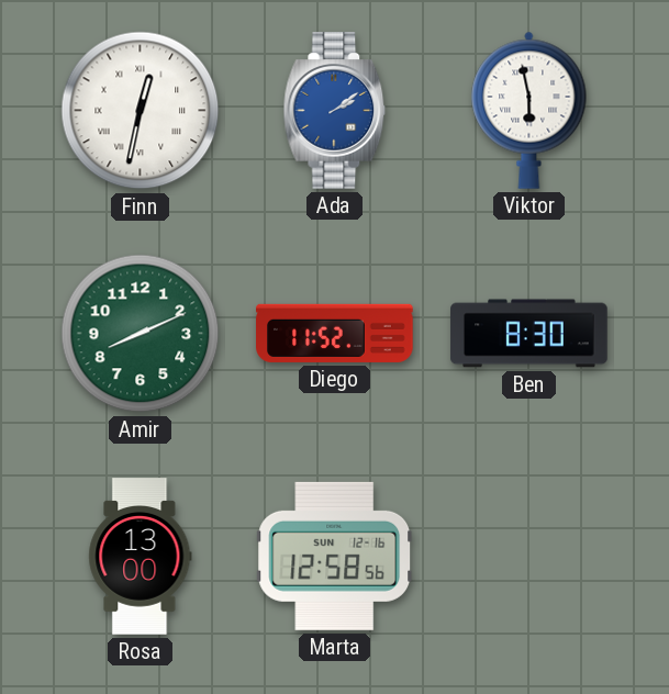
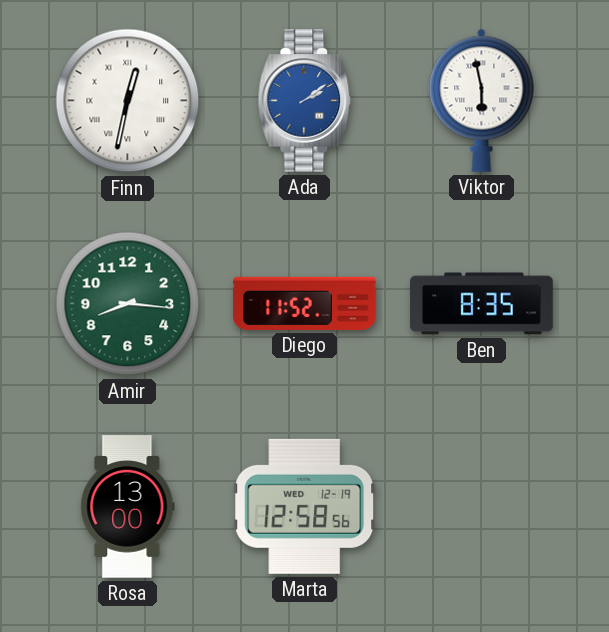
Amir: 8:11 -> 8:16
Ben: 8:30 -> 8:35
Marta date: SUN 12-16 -> WED 12-19
